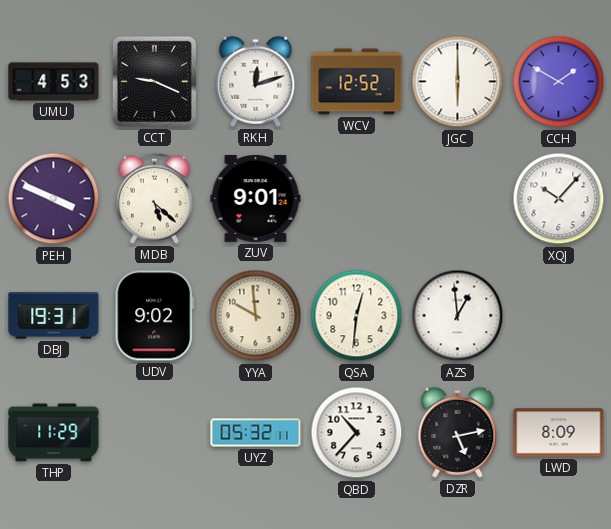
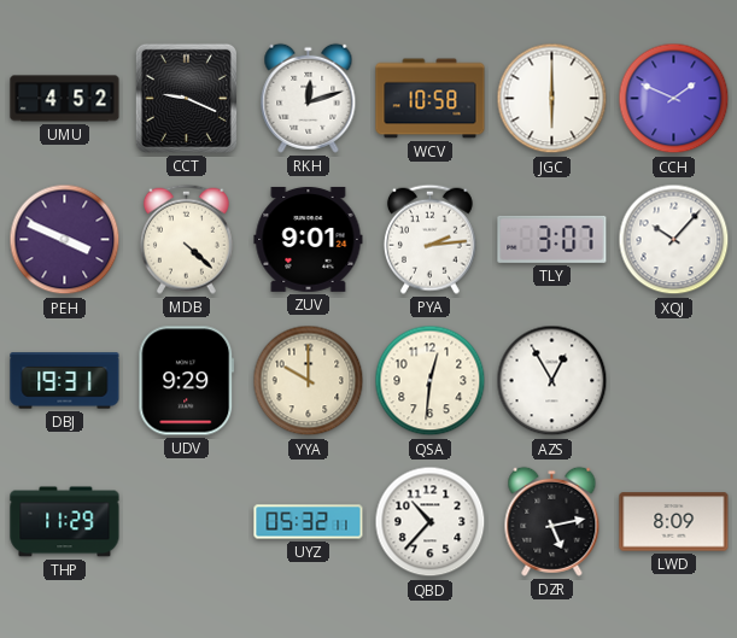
UMU: 4:53 -> 4:52
WCV: 12:52 -> 10:58
CCH: 1:50 -> 1:49
MDB: 5:22 -> 4:22
PYA: none -> 2:14
TLY: none -> 3:07
UDV: 9:02 -> 9:29
YYA: 9:59 -> 10:00
AZS: 12:59 -> 12:55
